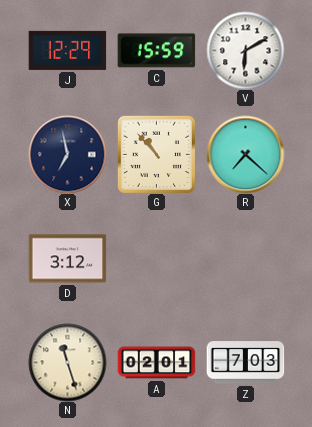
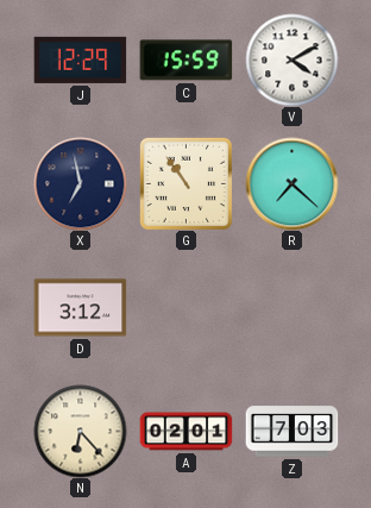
V: 6:10 -> 4:10
G: 10:53 -> 10:54
N: 11:27 -> 6:23
